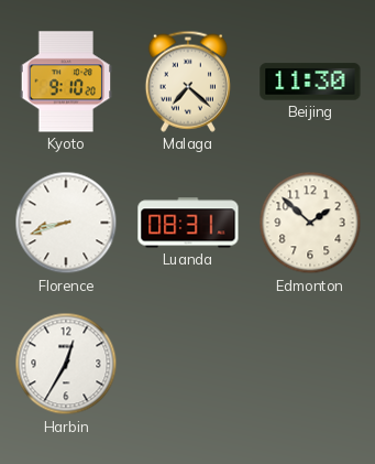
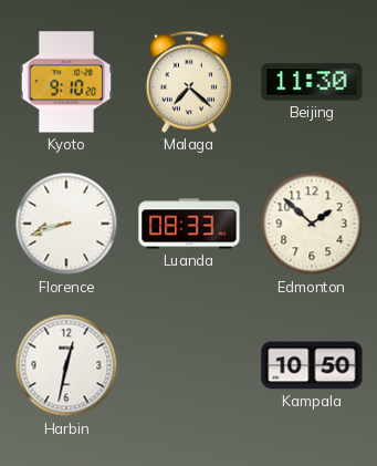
Luanda: 08:31 -> 08:33
Harbin: 12:35 -> 12:32
Kampala: none -> 10:50
